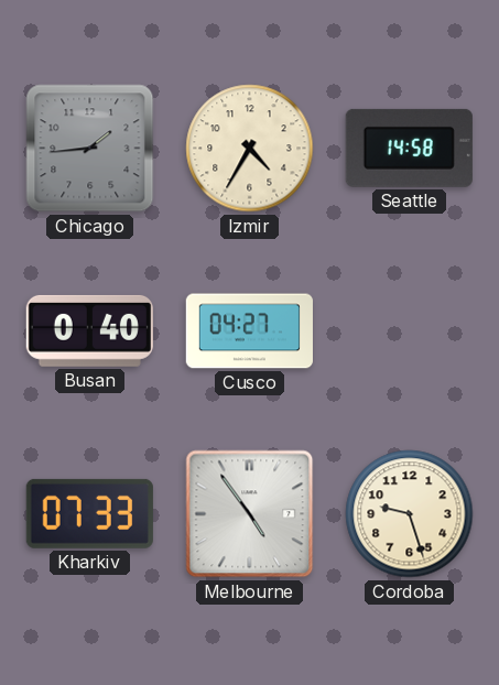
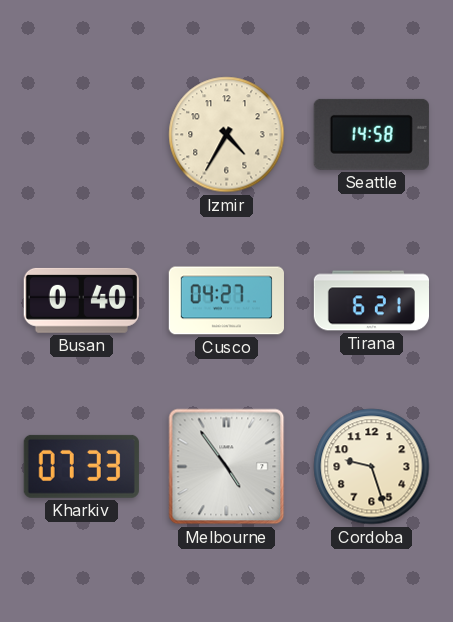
Chicago: 1:44 -> none
Tirana: none -> 6:21
